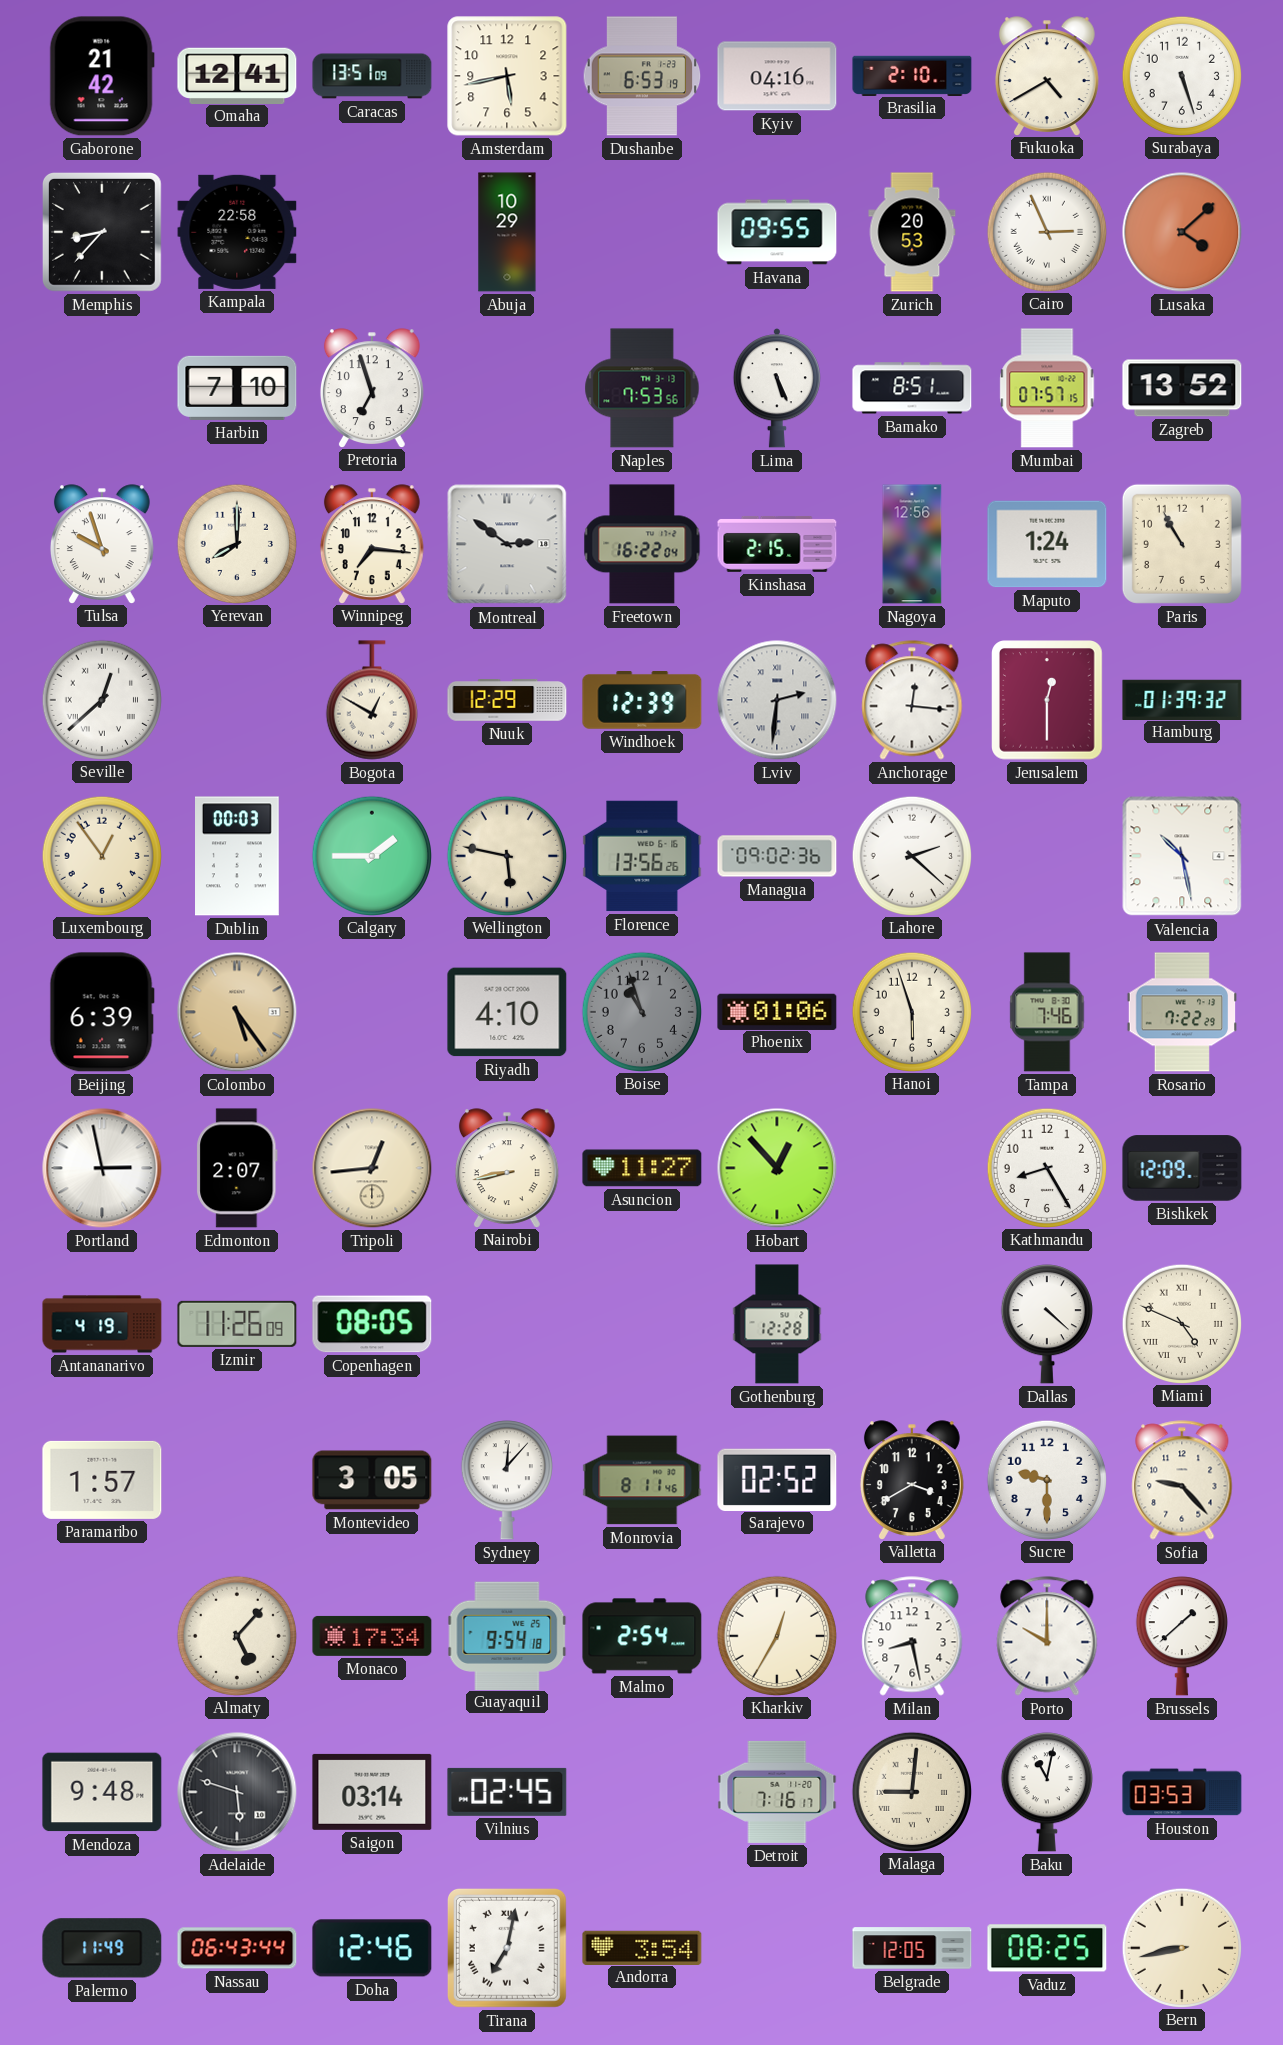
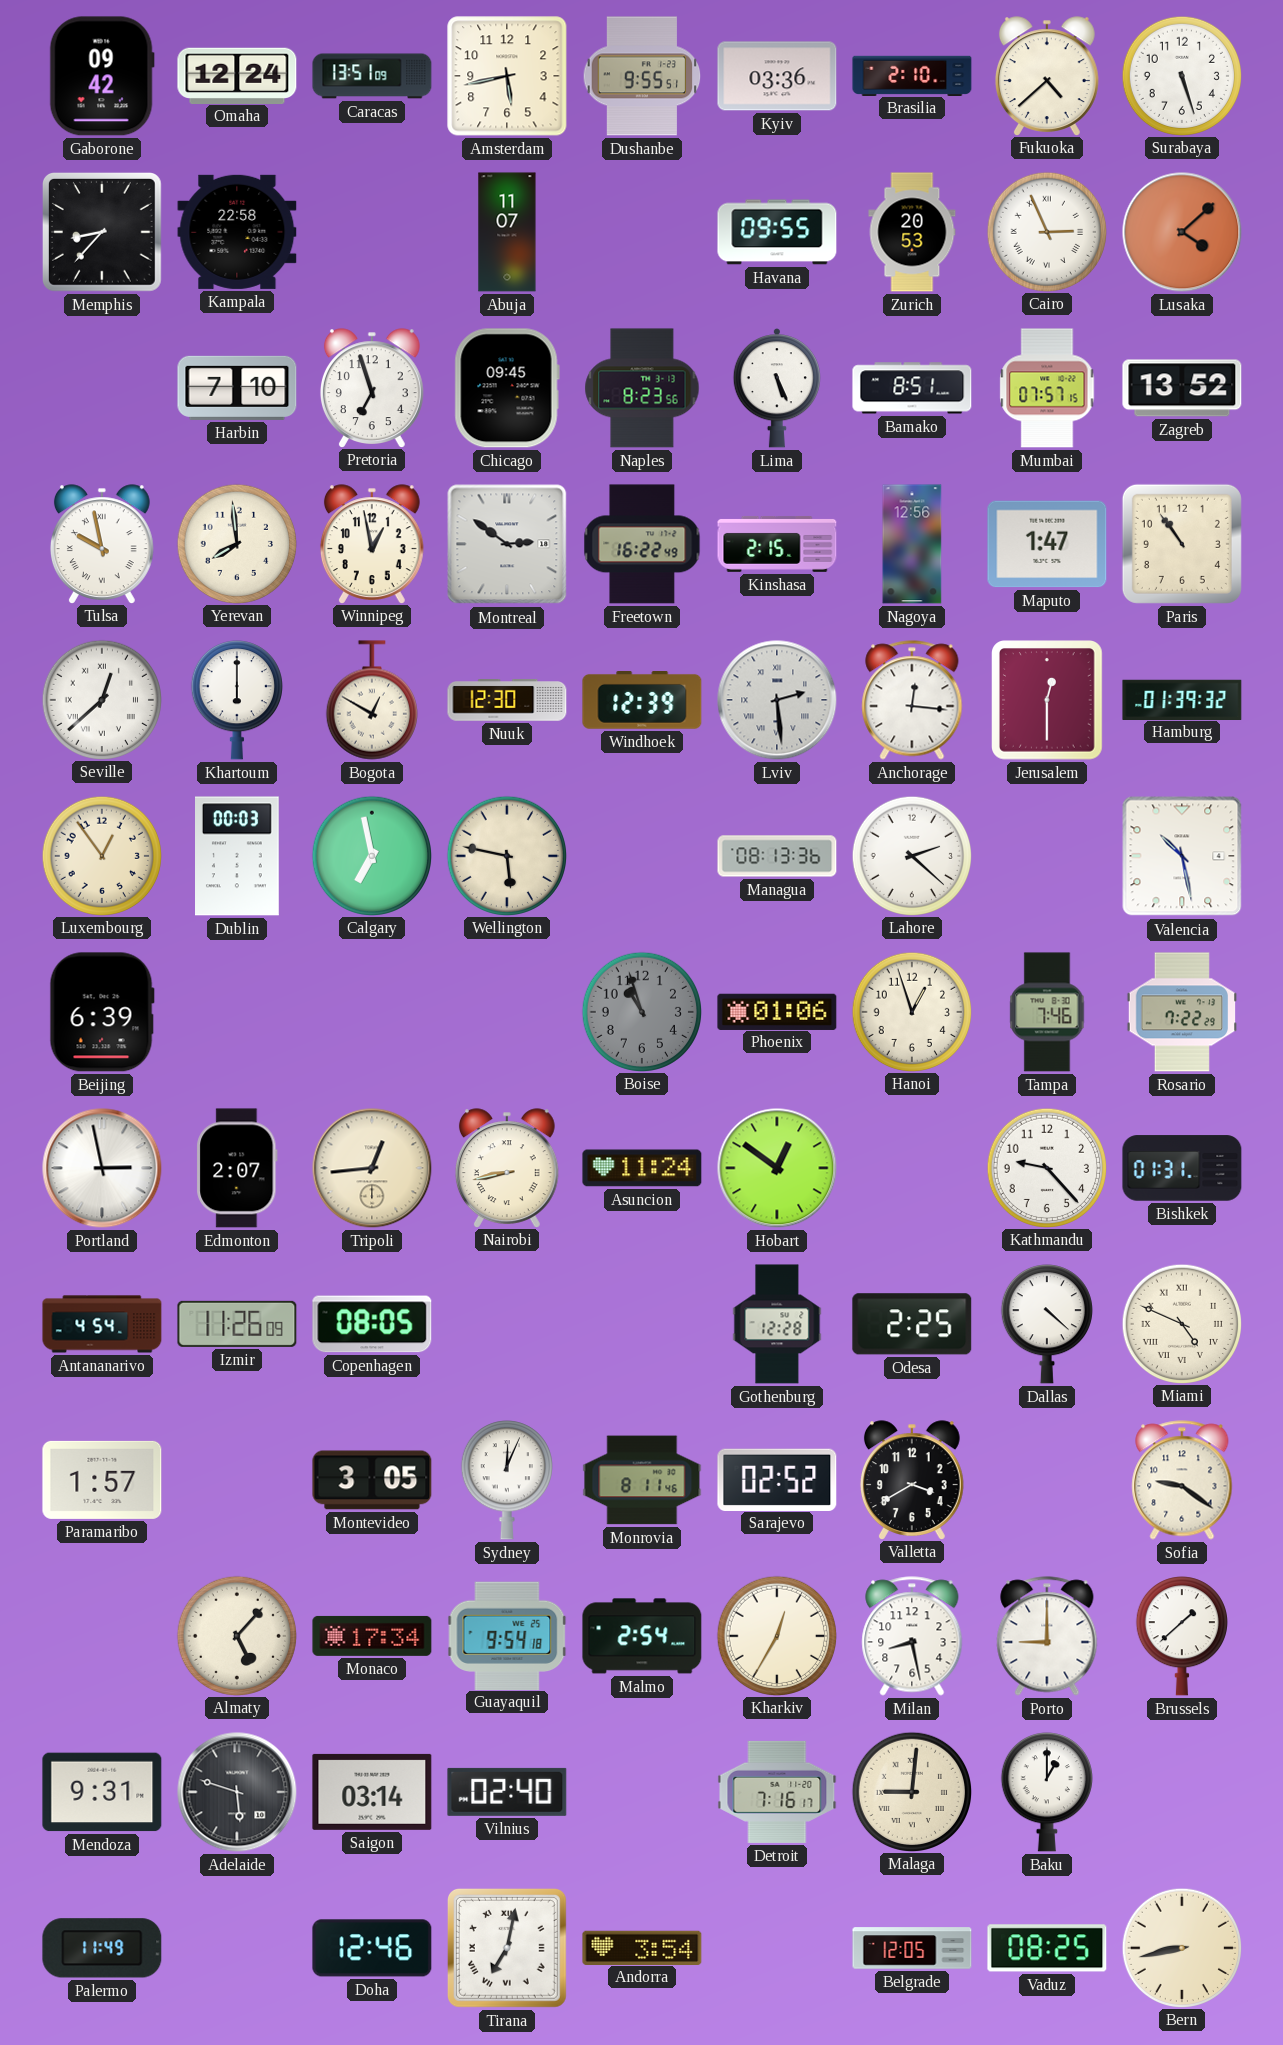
Gaborone: 21:42 -> 09:42
Omaha: 12:41 -> 12:24
Dushanbe: 6:53 -> 9:55
Kyiv: 04:16 -> 03:36
Fukuoka: 4:40 -> 4:38
Abuja: 10:29 -> 11:07
Chicago: none -> 09:45
Naples: 7:53 -> 8:23
Tulsa: 9:57 -> 9:58
Yerevan: 8:00 -> 7:59
Winnipeg: 7:16 -> 12:58
Freetown: 16:22:04 -> 16:22:49
Maputo: 1:24 -> 1:47
Paris: 10:55 -> 10:54
Khartoum: none -> 6:00
Nuuk: 12:29 -> 12:30
Lviv: 2:31 -> 2:29
Calgary: 1:45 -> 6:58
Florence: 13:56 -> none
Managua: 09:02 -> 08:13
Colombo: 5:24 -> none
Riyadh: 4:10 -> none
Hanoi: 5:57 -> 12:57
Asuncion: 11:27 -> 11:24
Hobart: 12:53 -> 12:51
Kathmandu: 8:25 -> 9:23
Bishkek: 12:09 -> 01:31
Antananarivo: 4:19 -> 4:54
Odesa: none -> 2:25
Sydney: 12:07 -> 12:04
Sucre: 9:30 -> none
Sofia: 9:23 -> 9:21
Porto: 10:00 -> 9:00
Mendoza: 9:48 -> 9:31
Vilnius: 02:45 -> 02:40
Baku: 11:02 -> 1:00
Houston: 03:53 -> none
Nassau: 06:43 -> none
